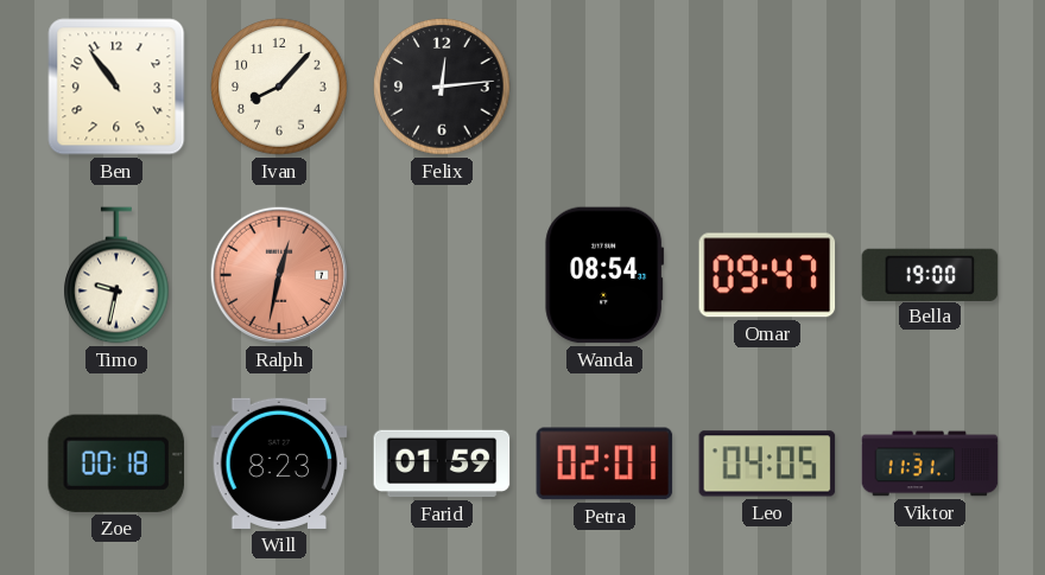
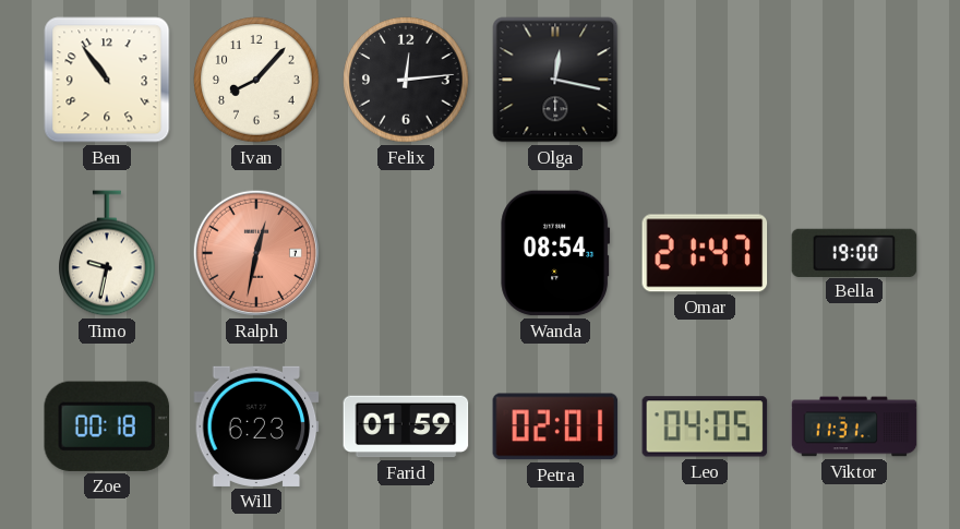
Olga: none -> 12:17
Omar: 09:47 -> 21:47
Will: 8:23 -> 6:23
